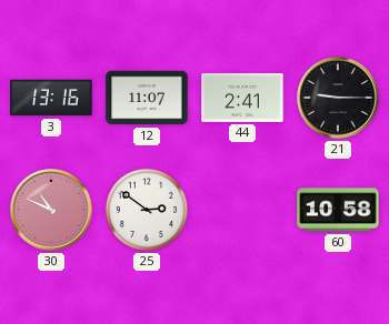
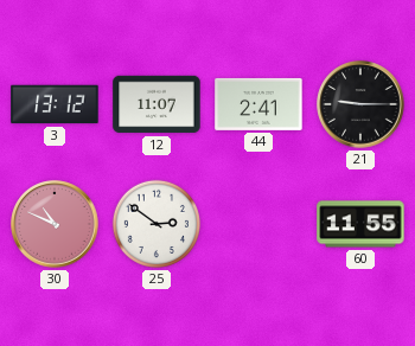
3: 13:16 -> 13:12
60: 10:58 -> 11:55
